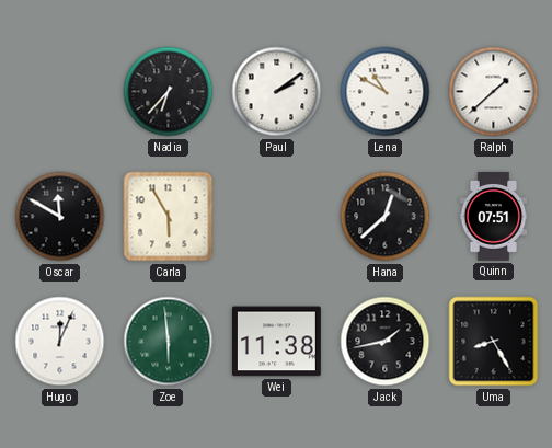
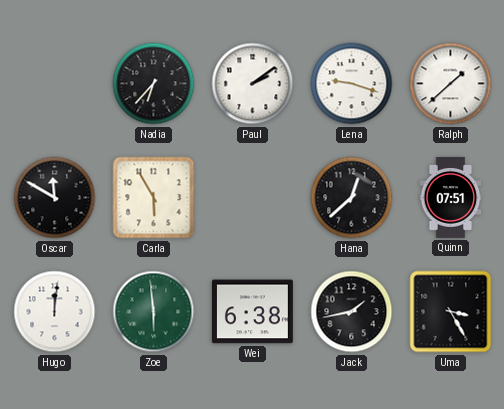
Lena: 10:50 -> 9:18
Hugo: 12:04 -> 12:01
Wei: 11:38 -> 6:38
Uma: 8:25 -> 3:25
